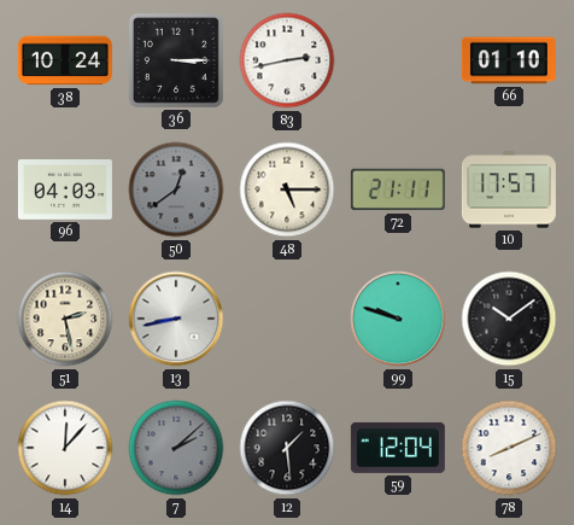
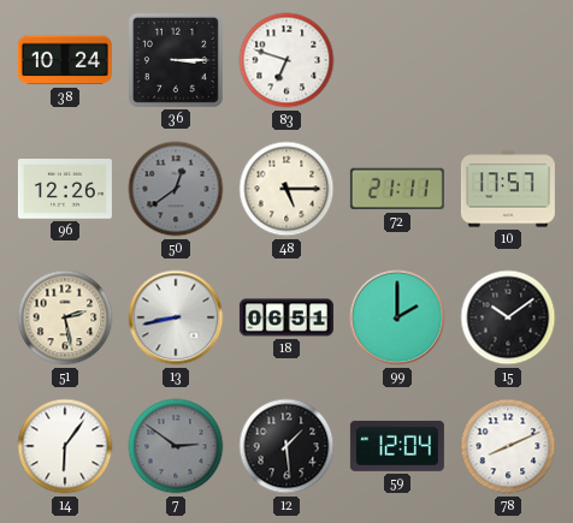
83: 2:43 -> 6:48
66: 01:10 -> none
96: 04:03 -> 12:26
18: none -> 06:51
99: 9:48 -> 2:00
14: 12:07 -> 6:06
7: 2:08 -> 2:51
